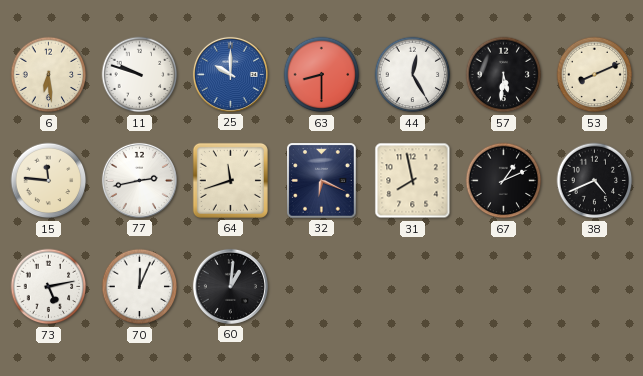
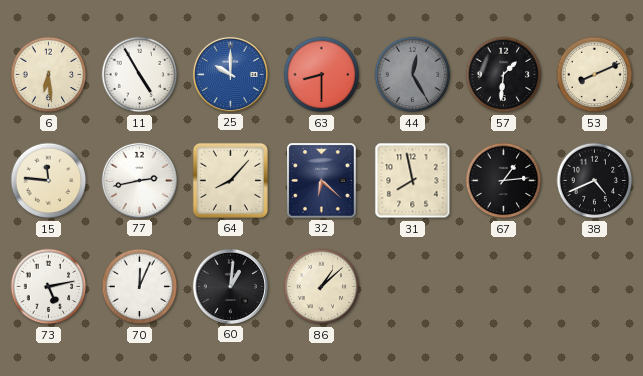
11: 9:48 -> 4:55
44 dial: white -> grey
57: 5:31 -> 1:31
64: 11:42 -> 8:07
32: 6:19 -> 6:22
67: 1:11 -> 1:14
86: none -> 1:08
